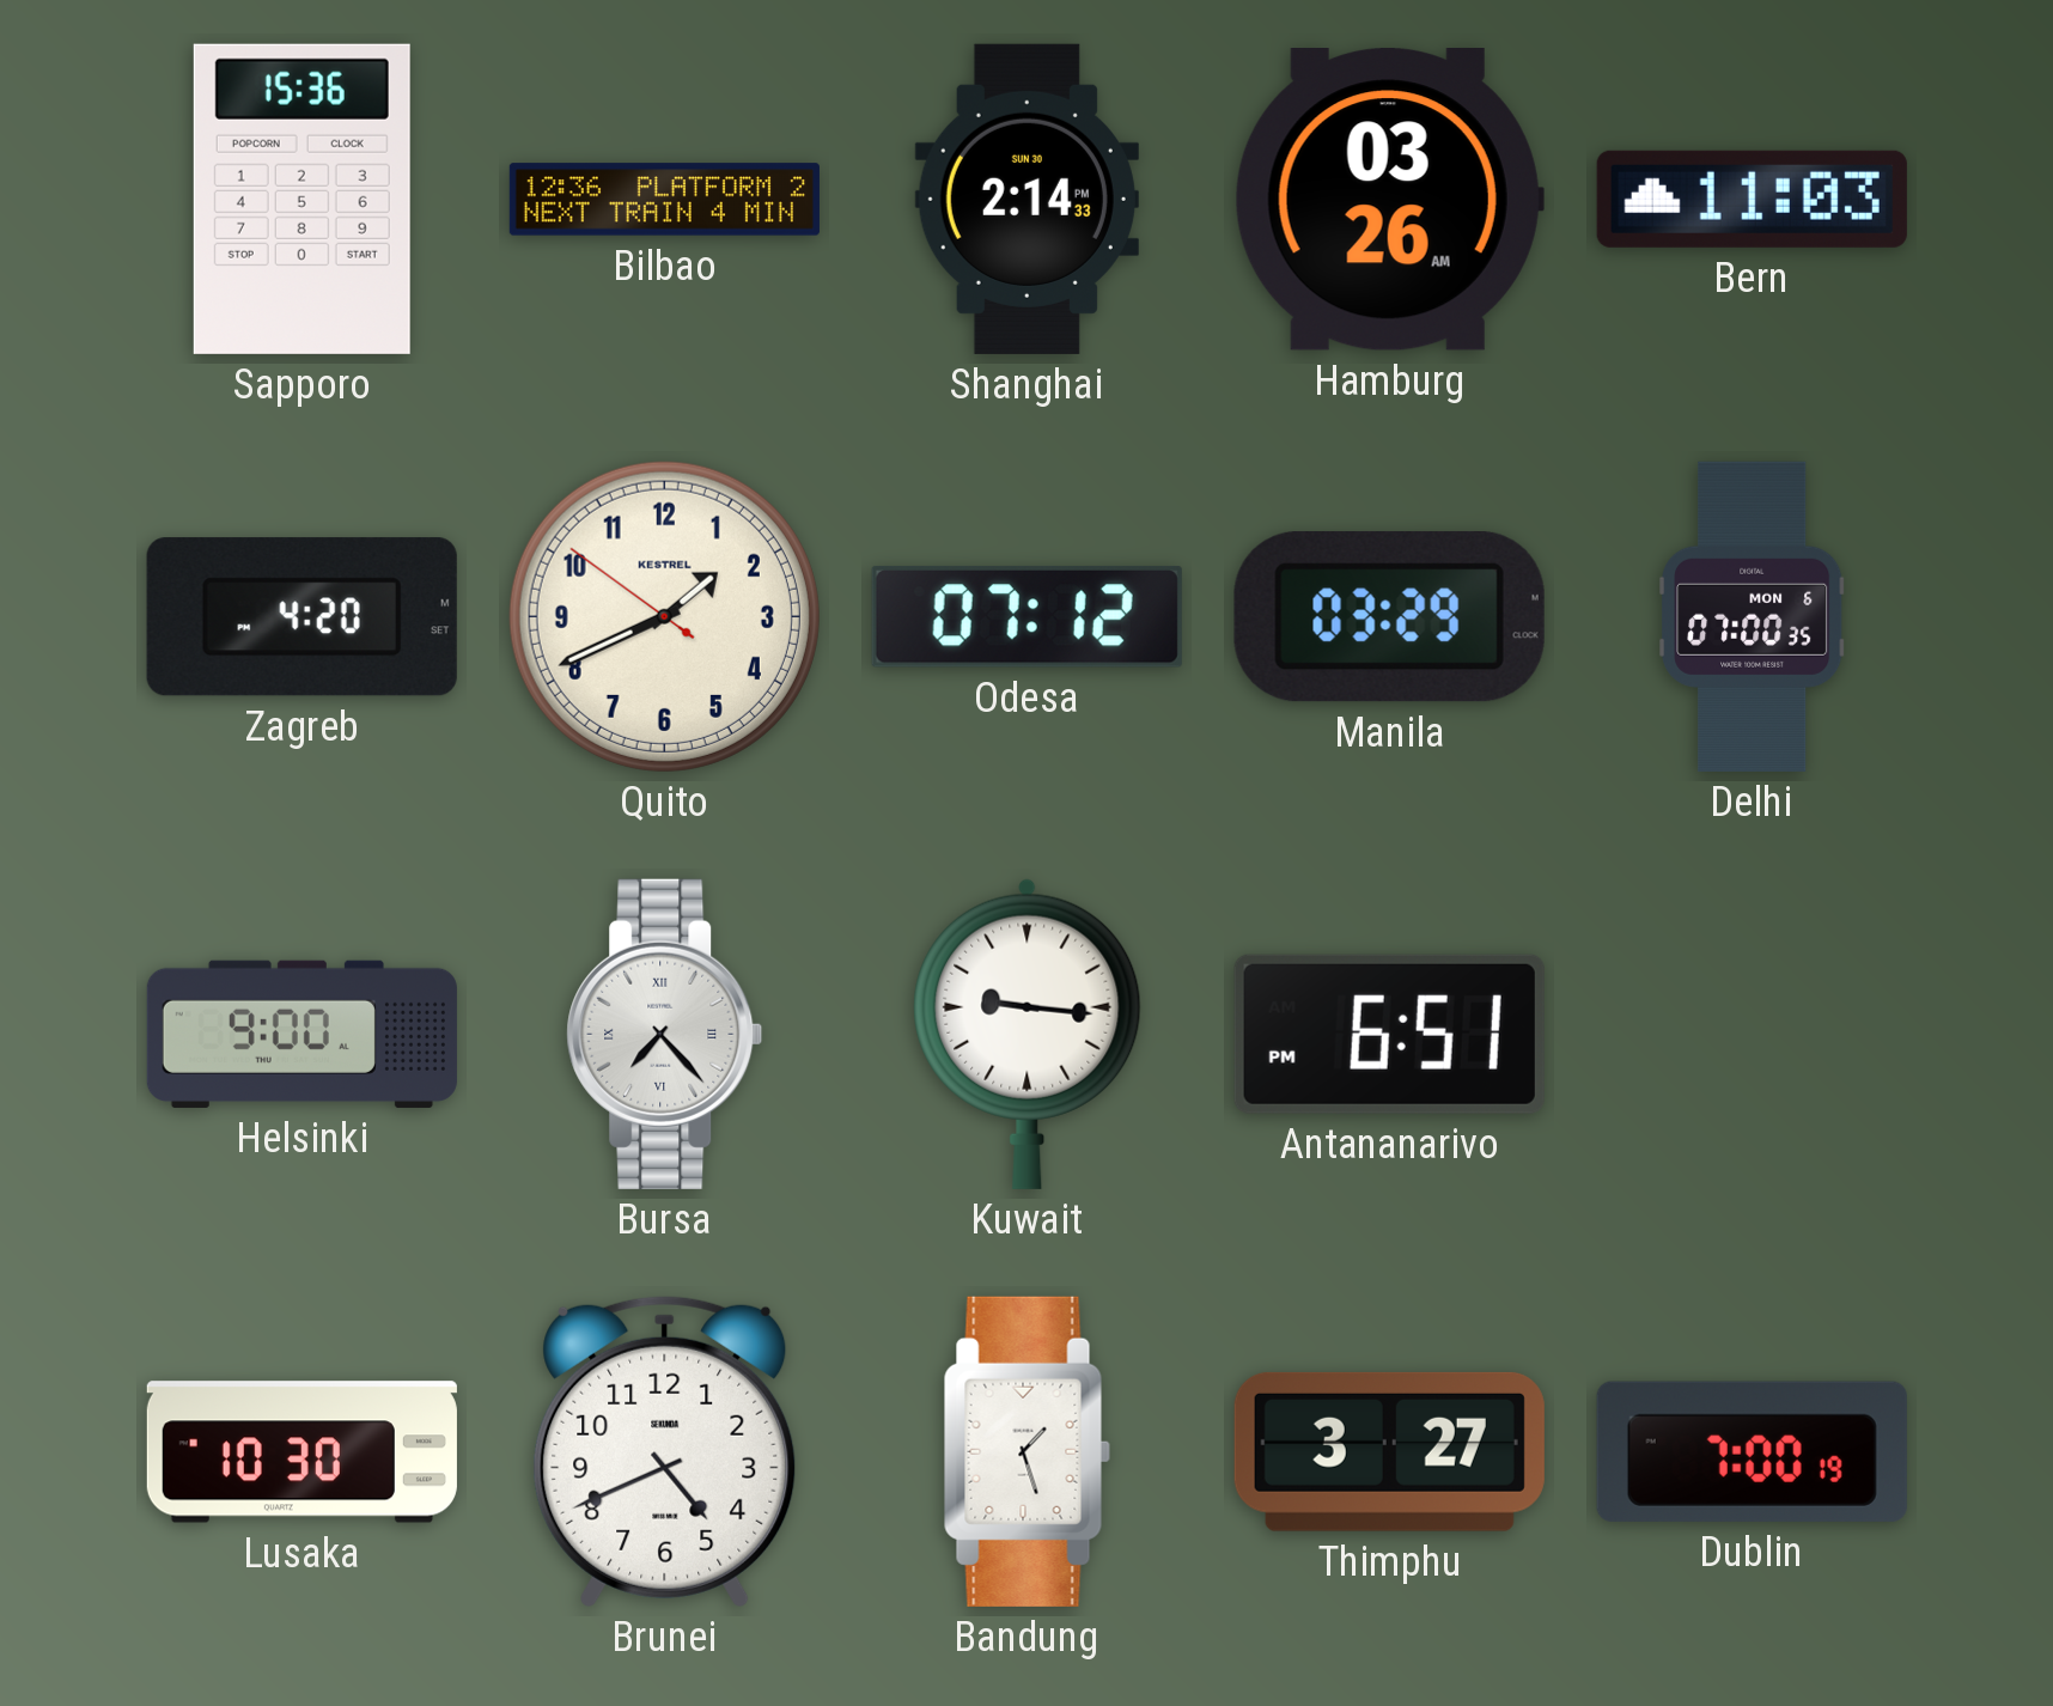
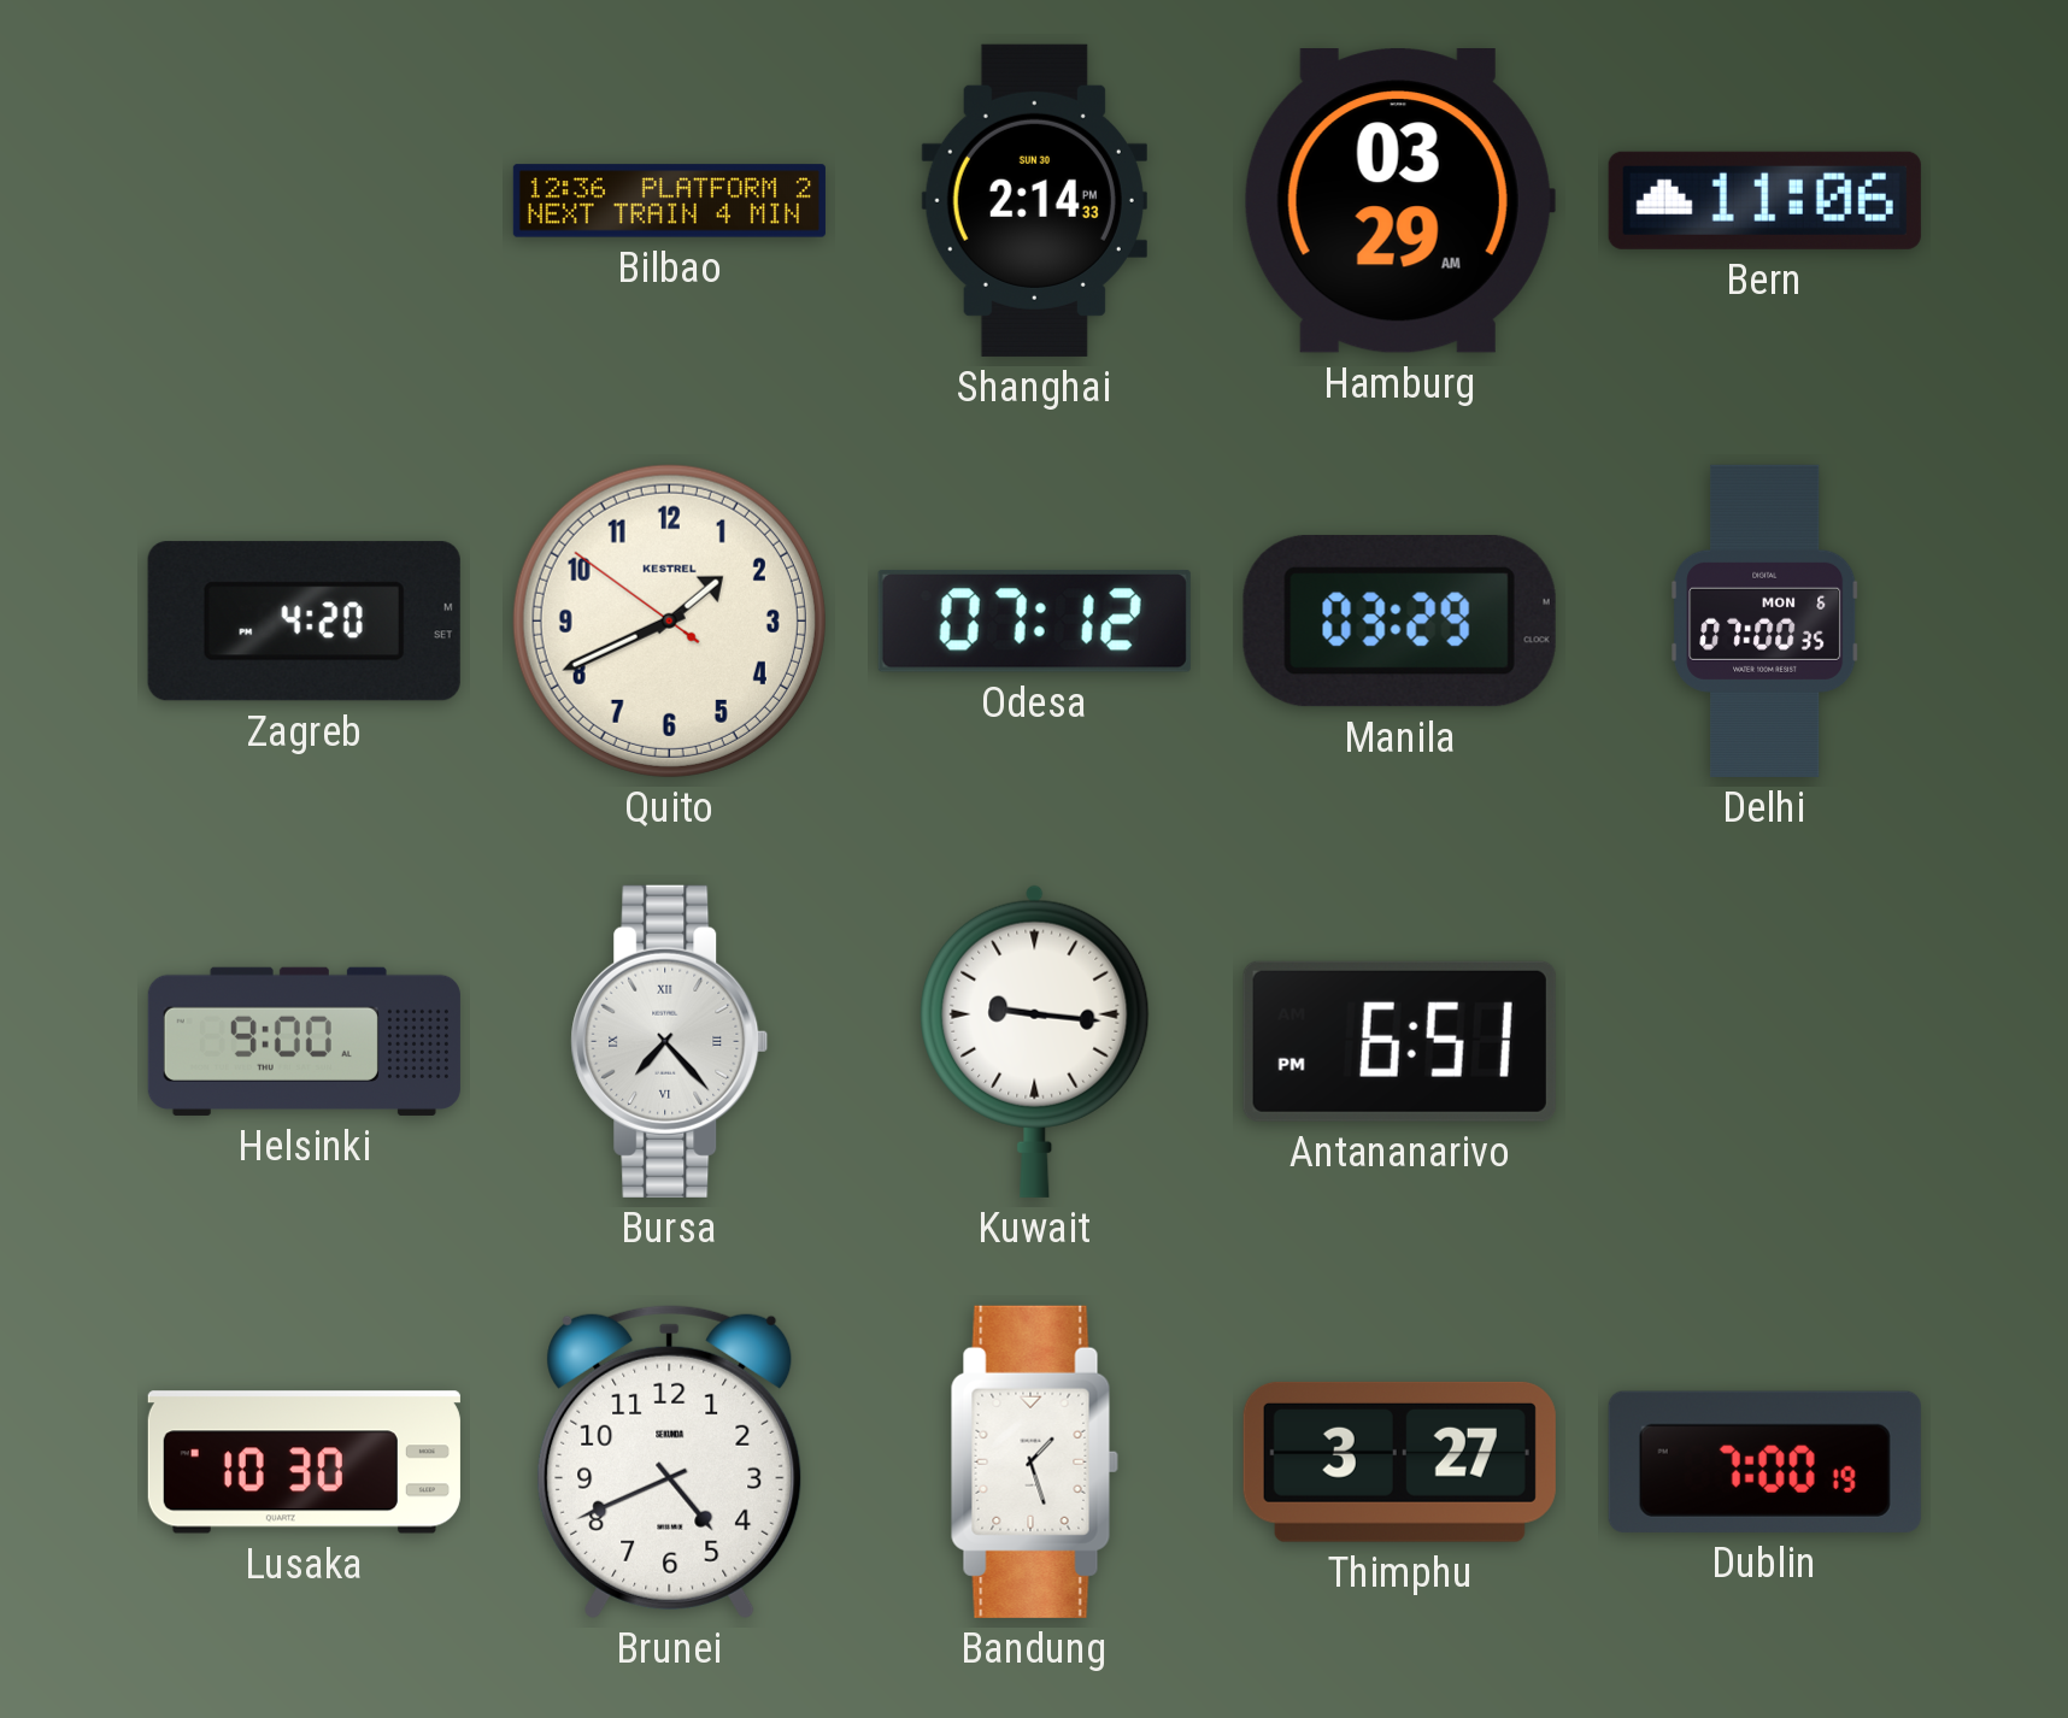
Sapporo: 15:36 -> none
Hamburg: 03:26 -> 03:29
Bern: 11:03 -> 11:06
